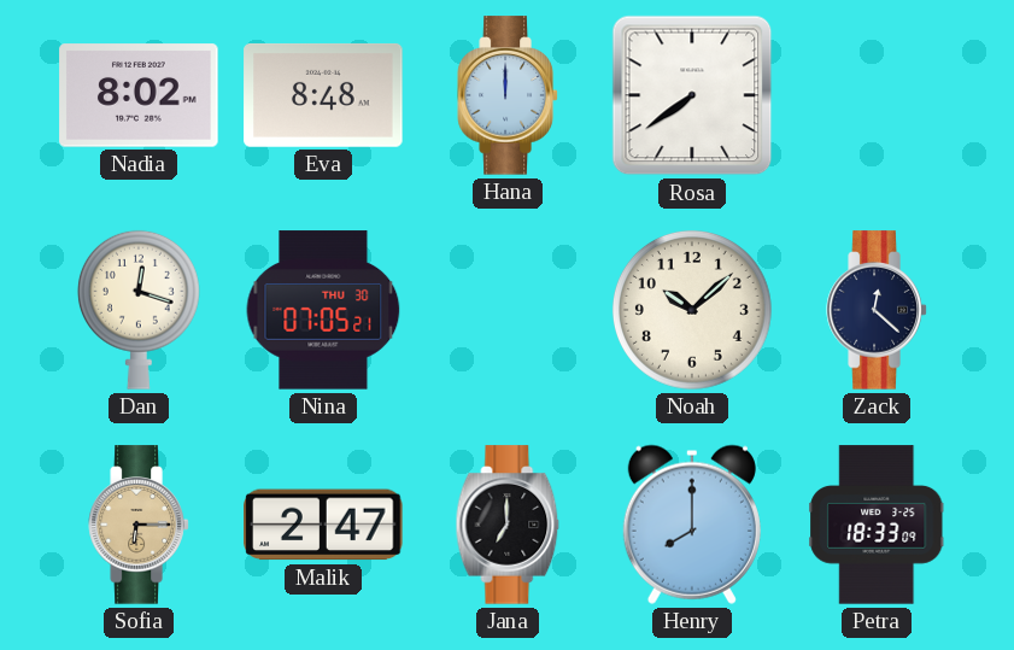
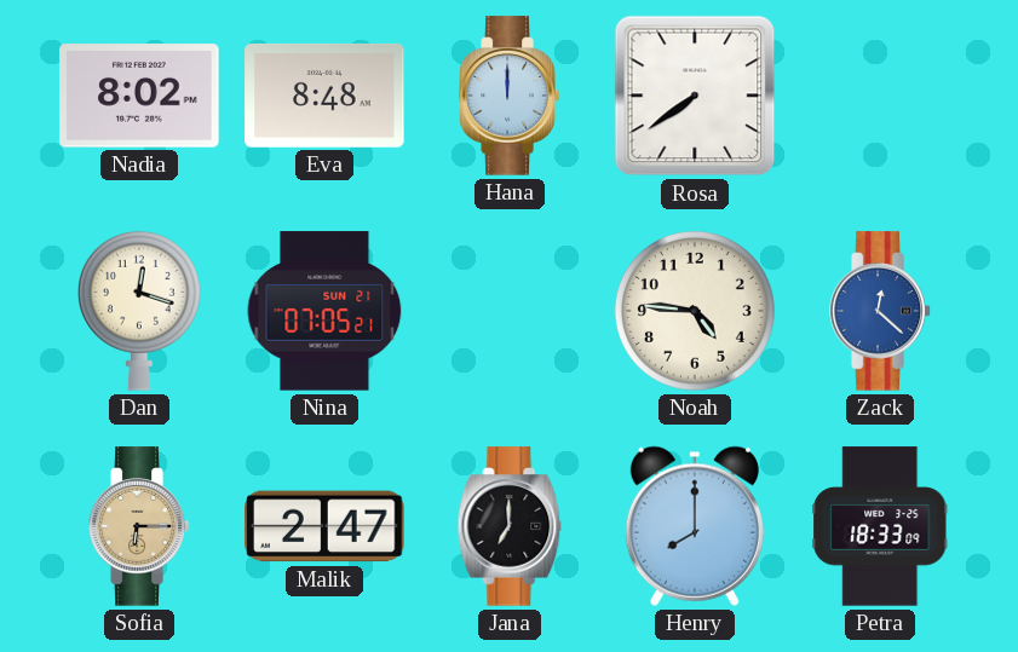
Nina date: THU 30 -> SUN 21
Noah: 10:08 -> 4:46
Zack dial: navy -> blue
